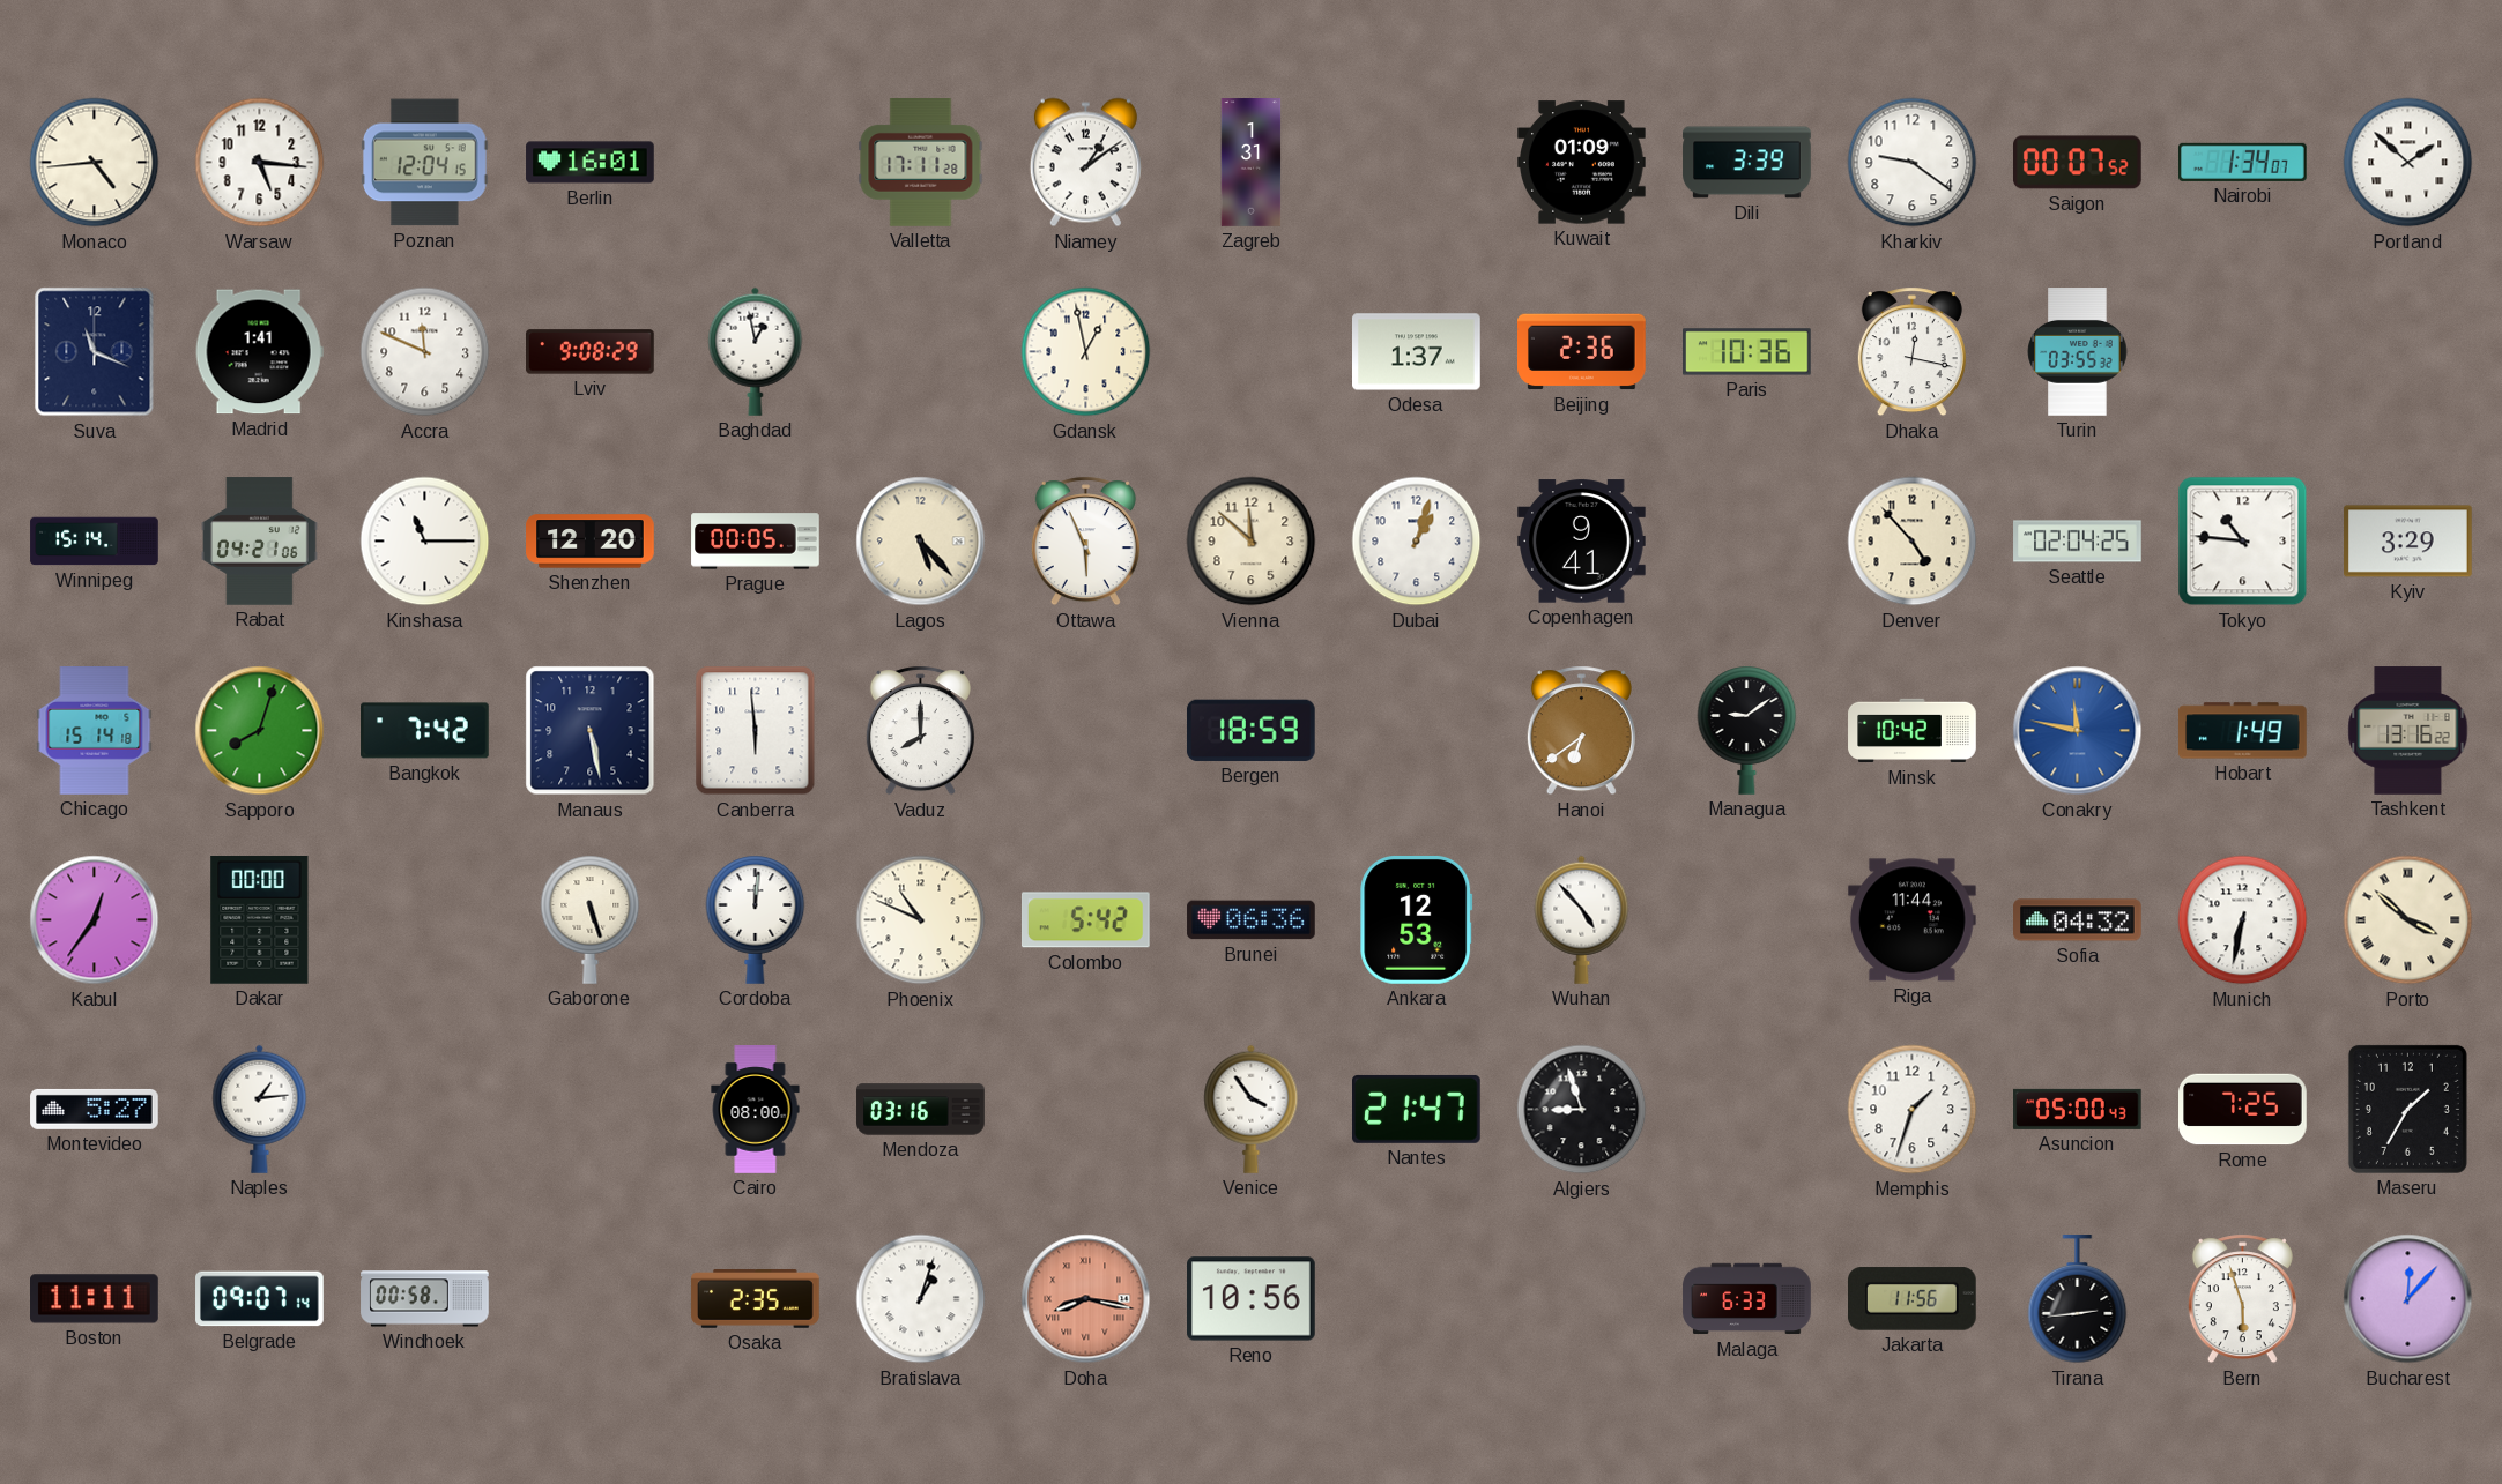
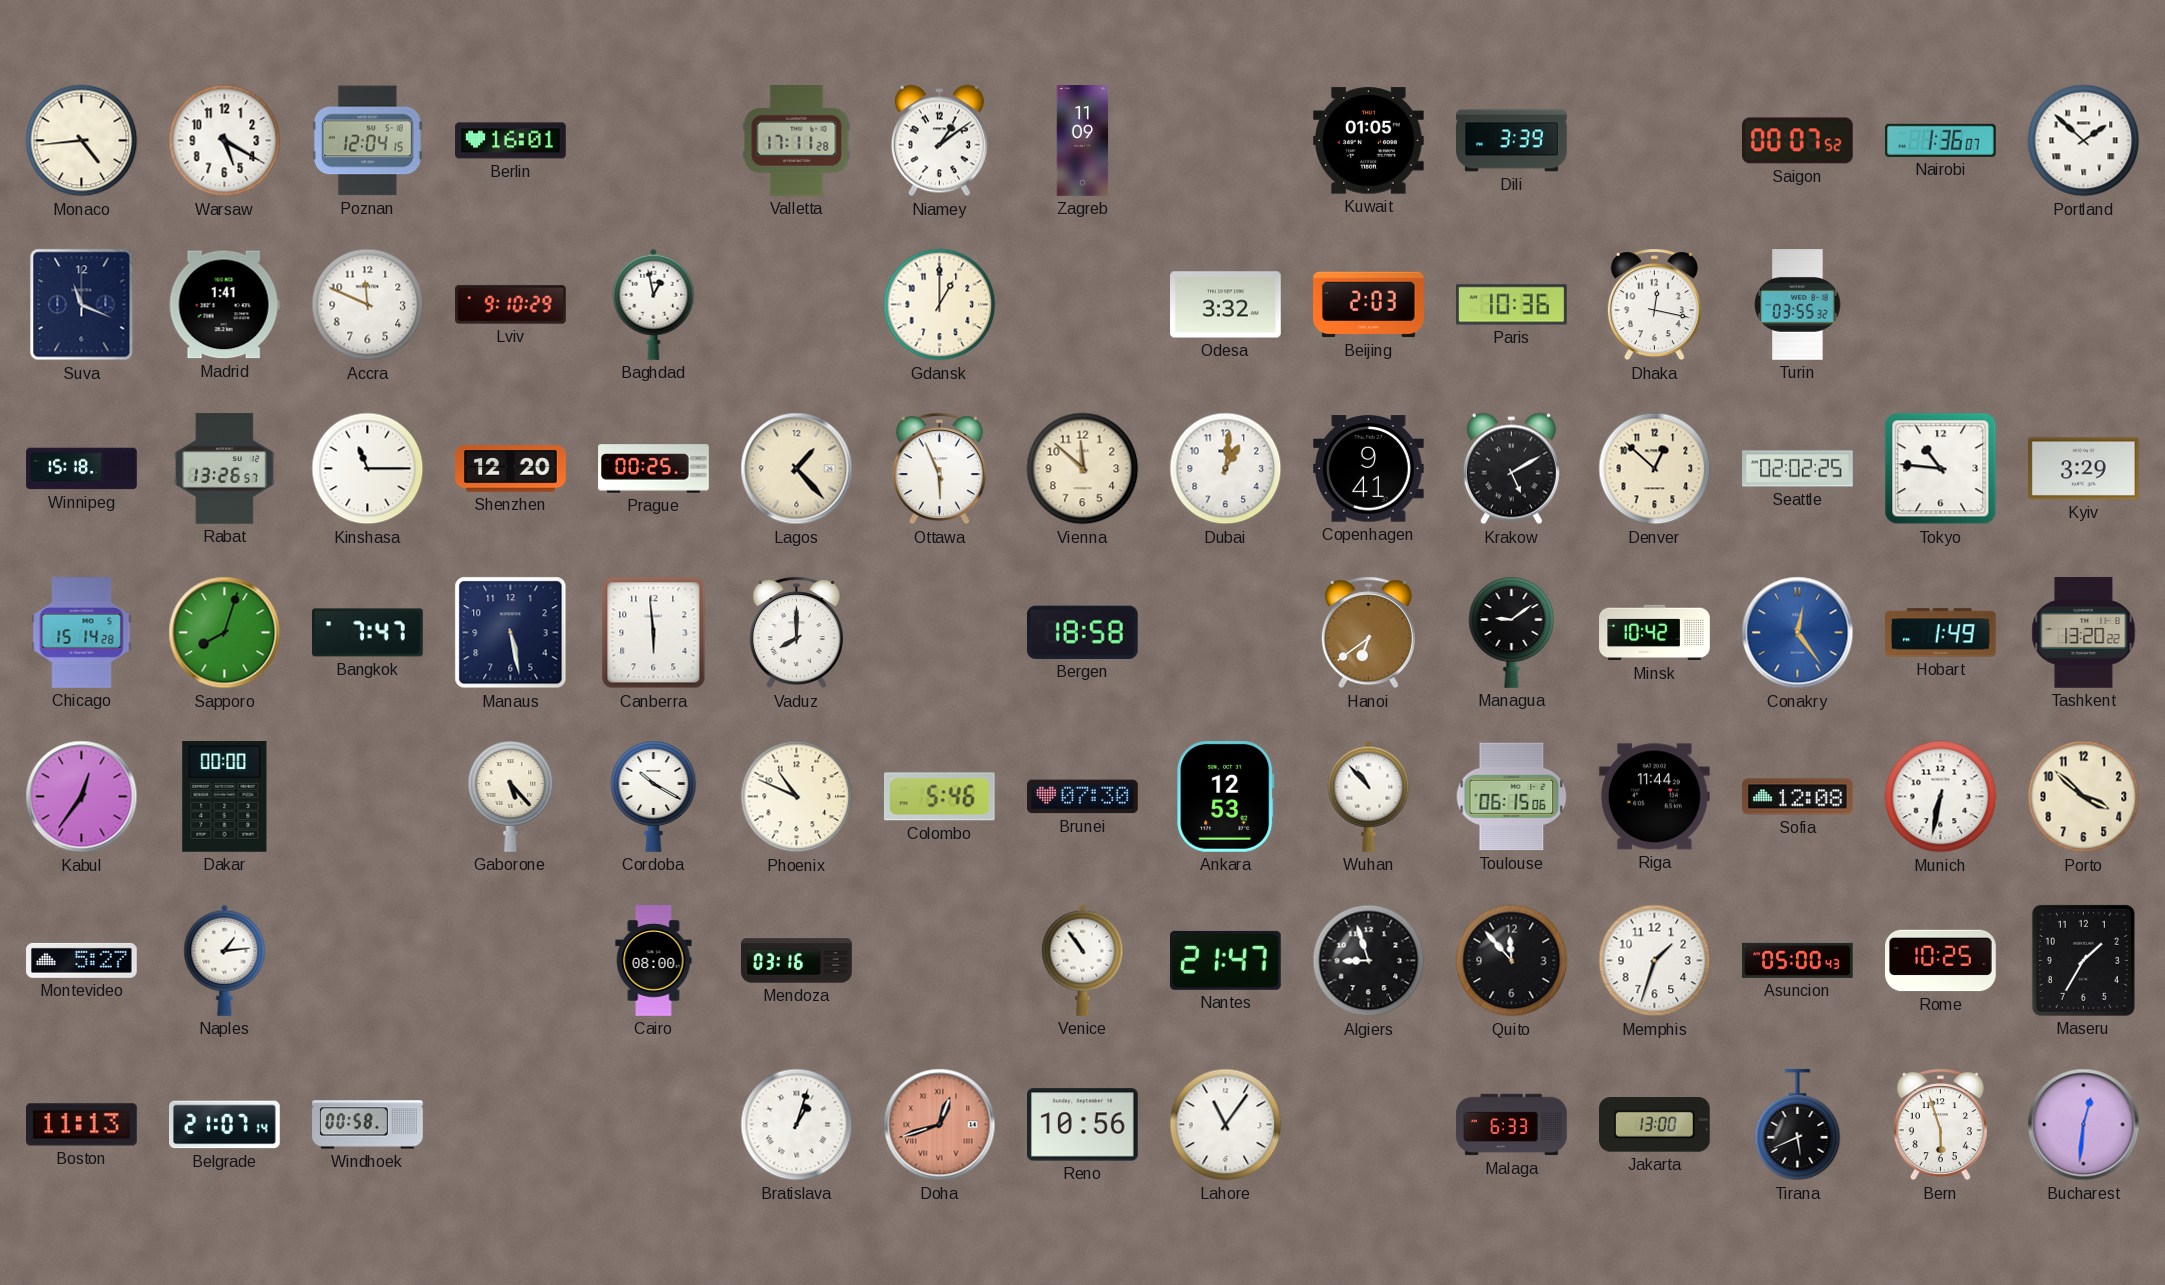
Warsaw: 5:16 -> 5:20
Zagreb: 1:31 -> 11:09
Kuwait: 01:09 -> 01:05
Kharkiv: 9:21 -> none
Nairobi: 1:34 -> 1:36
Lviv: 9:08 -> 9:10
Gdansk: 12:58 -> 1:00
Odesa: 1:37 -> 3:32
Beijing: 2:36 -> 2:03
Winnipeg: 15:14 -> 15:18
Rabat: 04:21 -> 13:26
Prague: 00:05 -> 00:25
Lagos: 5:23 -> 1:23
Dubai: 1:03 -> 1:01
Krakow: none -> 5:10
Denver: 4:53 -> 12:52
Seattle: 02:04 -> 02:02
Chicago: 15:14:18 -> 15:14:28
Bangkok: 7:42 -> 7:47
Bergen: 18:59 -> 18:58
Conakry: 11:47 -> 12:24
Tashkent: 13:16 -> 13:20
Gaborone: 5:27 -> 5:23
Cordoba: 12:01 -> 10:20
Colombo: 5:42 -> 5:46
Brunei: 06:36 -> 07:30
Wuhan: 4:53 -> 10:53
Toulouse: none -> 06:15
Sofia: 04:32 -> 12:08
Porto numerals: Roman -> Arabic
Venice: 3:54 -> 10:54
Quito: none -> 11:53
Rome: 7:25 -> 10:25
Boston: 11:11 -> 11:13
Belgrade: 09:07 -> 21:07
Osaka: 2:35 -> none
Doha: 8:17 -> 12:42
Lahore: none -> 11:06
Jakarta: 11:56 -> 13:00
Tirana: 2:44 -> 5:41
Bucharest: 12:07 -> 12:31
